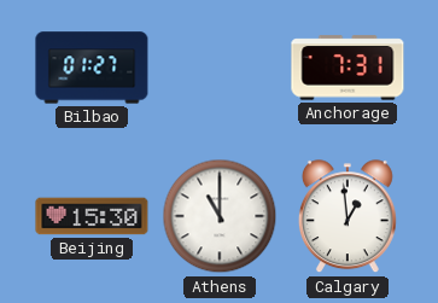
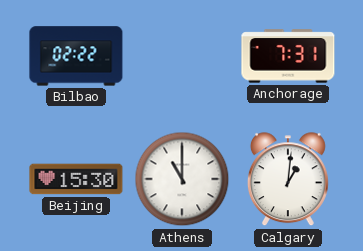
Bilbao: 01:27 -> 02:22
Calgary: 12:59 -> 1:01
